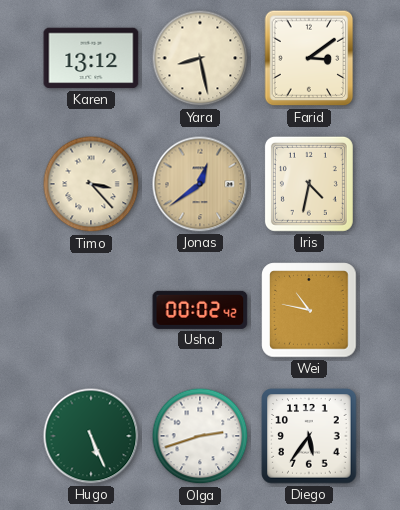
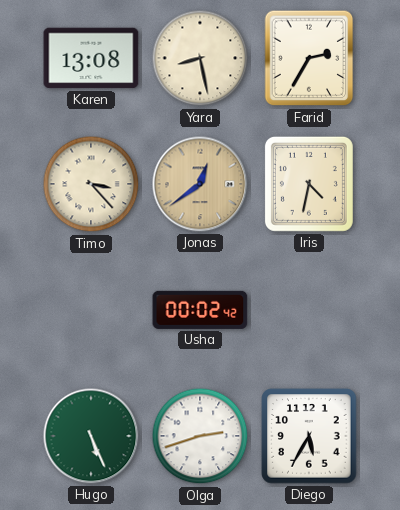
Karen: 13:12 -> 13:08
Farid: 3:09 -> 2:35
Wei: 10:47 -> none
Diego: 5:36 -> 5:35
